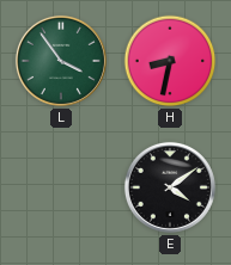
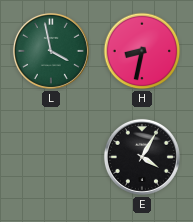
L: 3:54 -> 3:58
E: 4:09 -> 4:05
